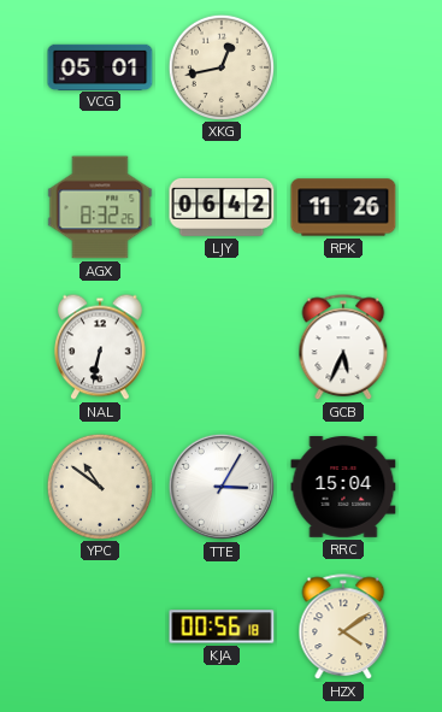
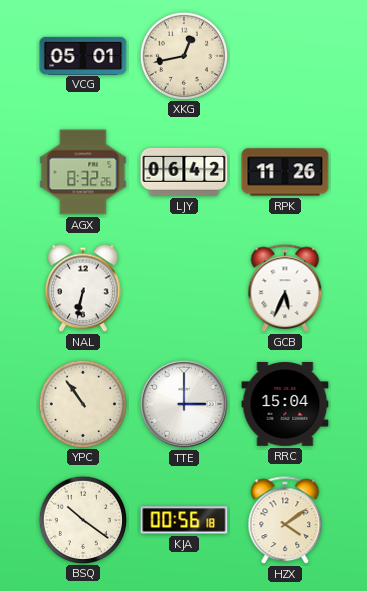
YPC: 10:51 -> 10:54
TTE: 3:05 -> 3:00
BSQ: none -> 10:21
